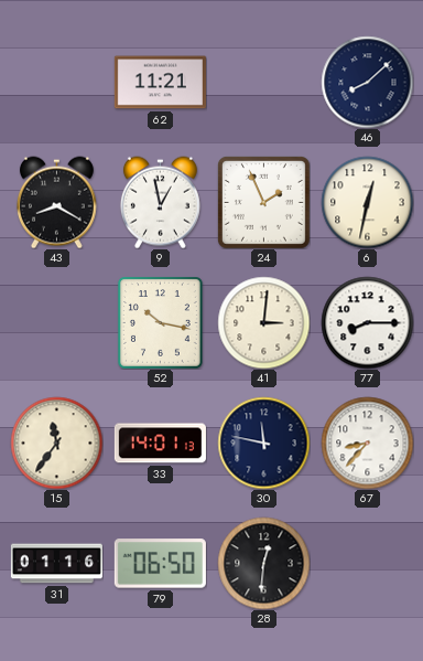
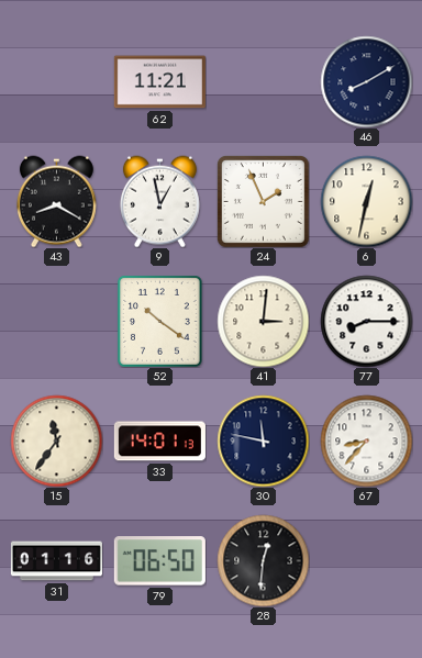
46: 8:08 -> 8:10
52: 10:17 -> 10:21
